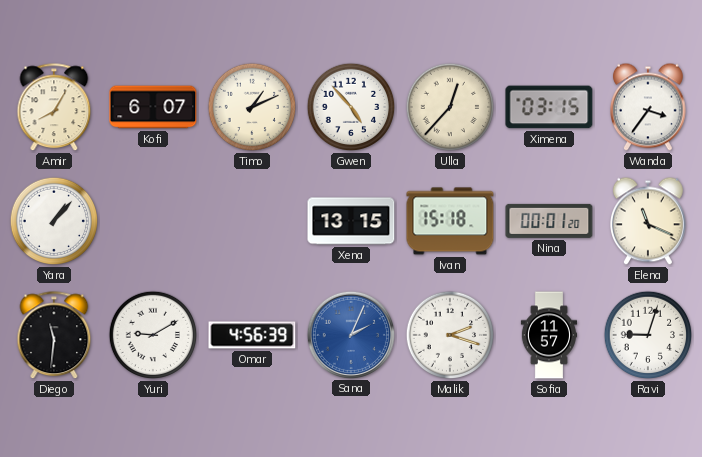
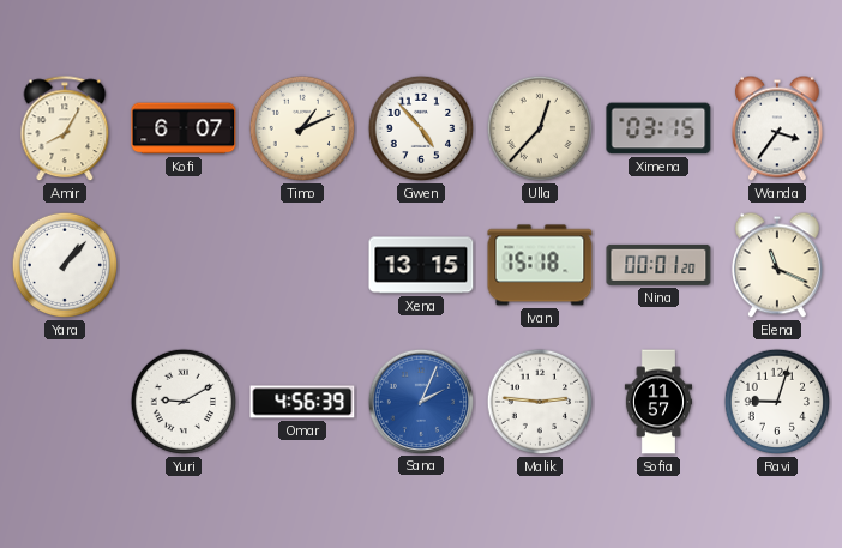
Diego: 11:31 -> none
Malik: 2:18 -> 2:46
